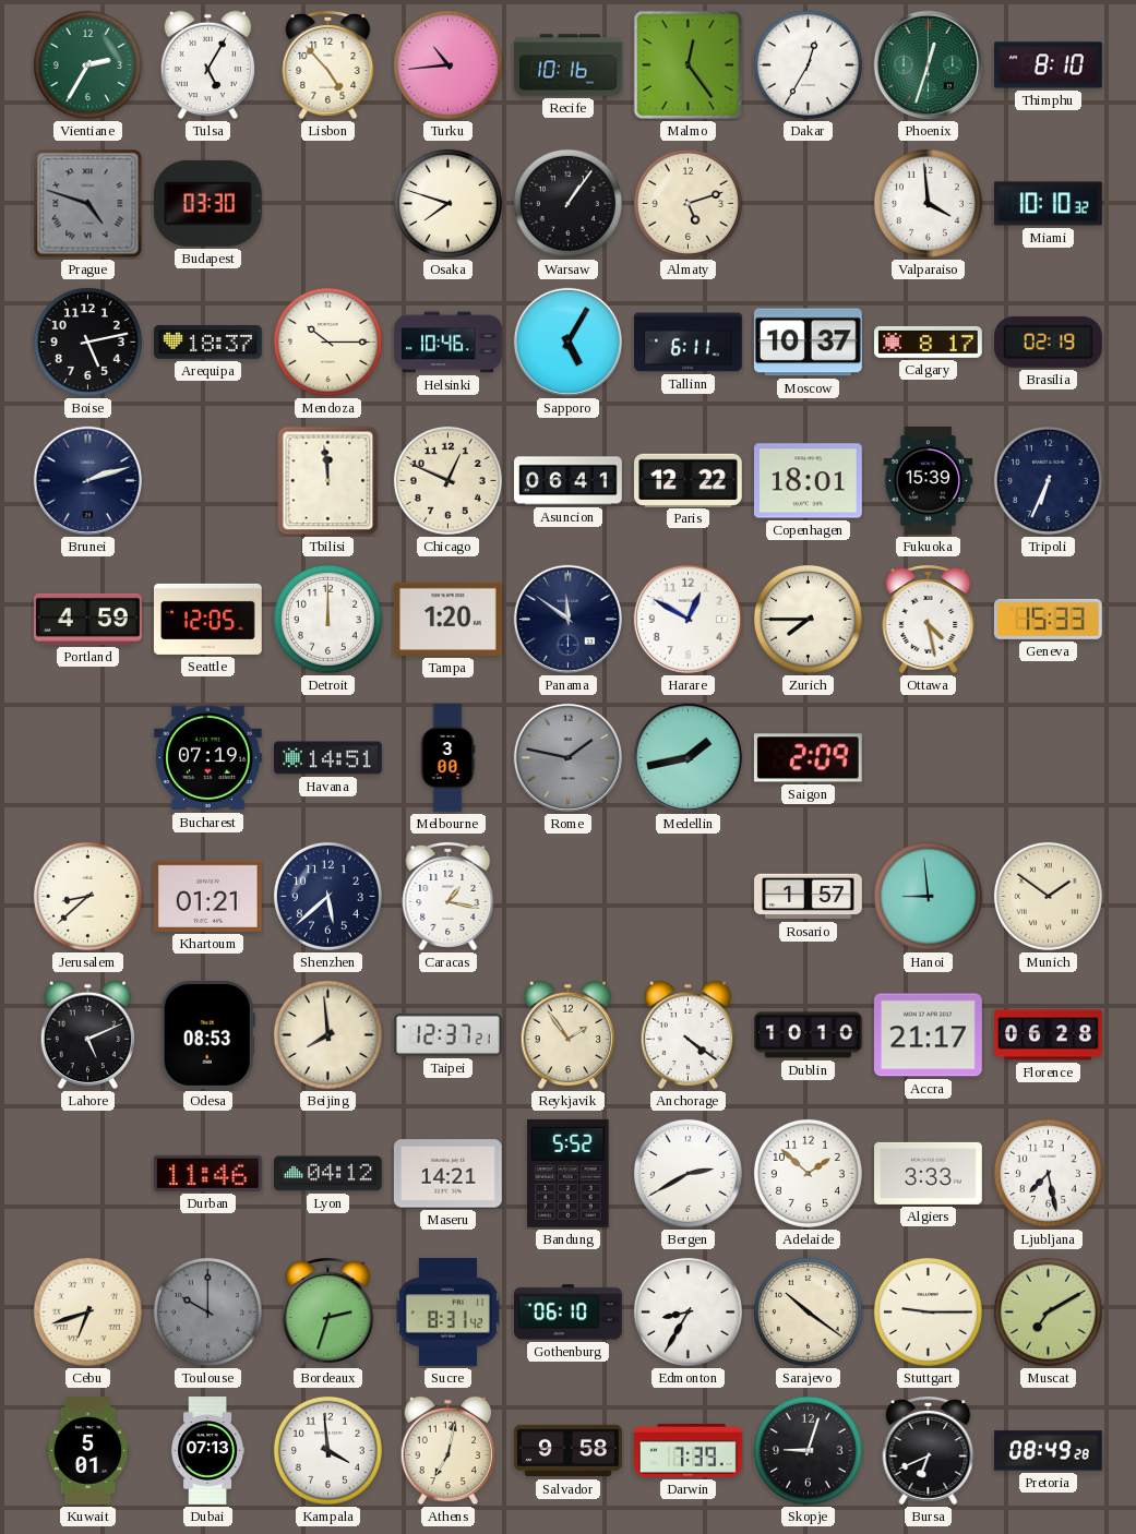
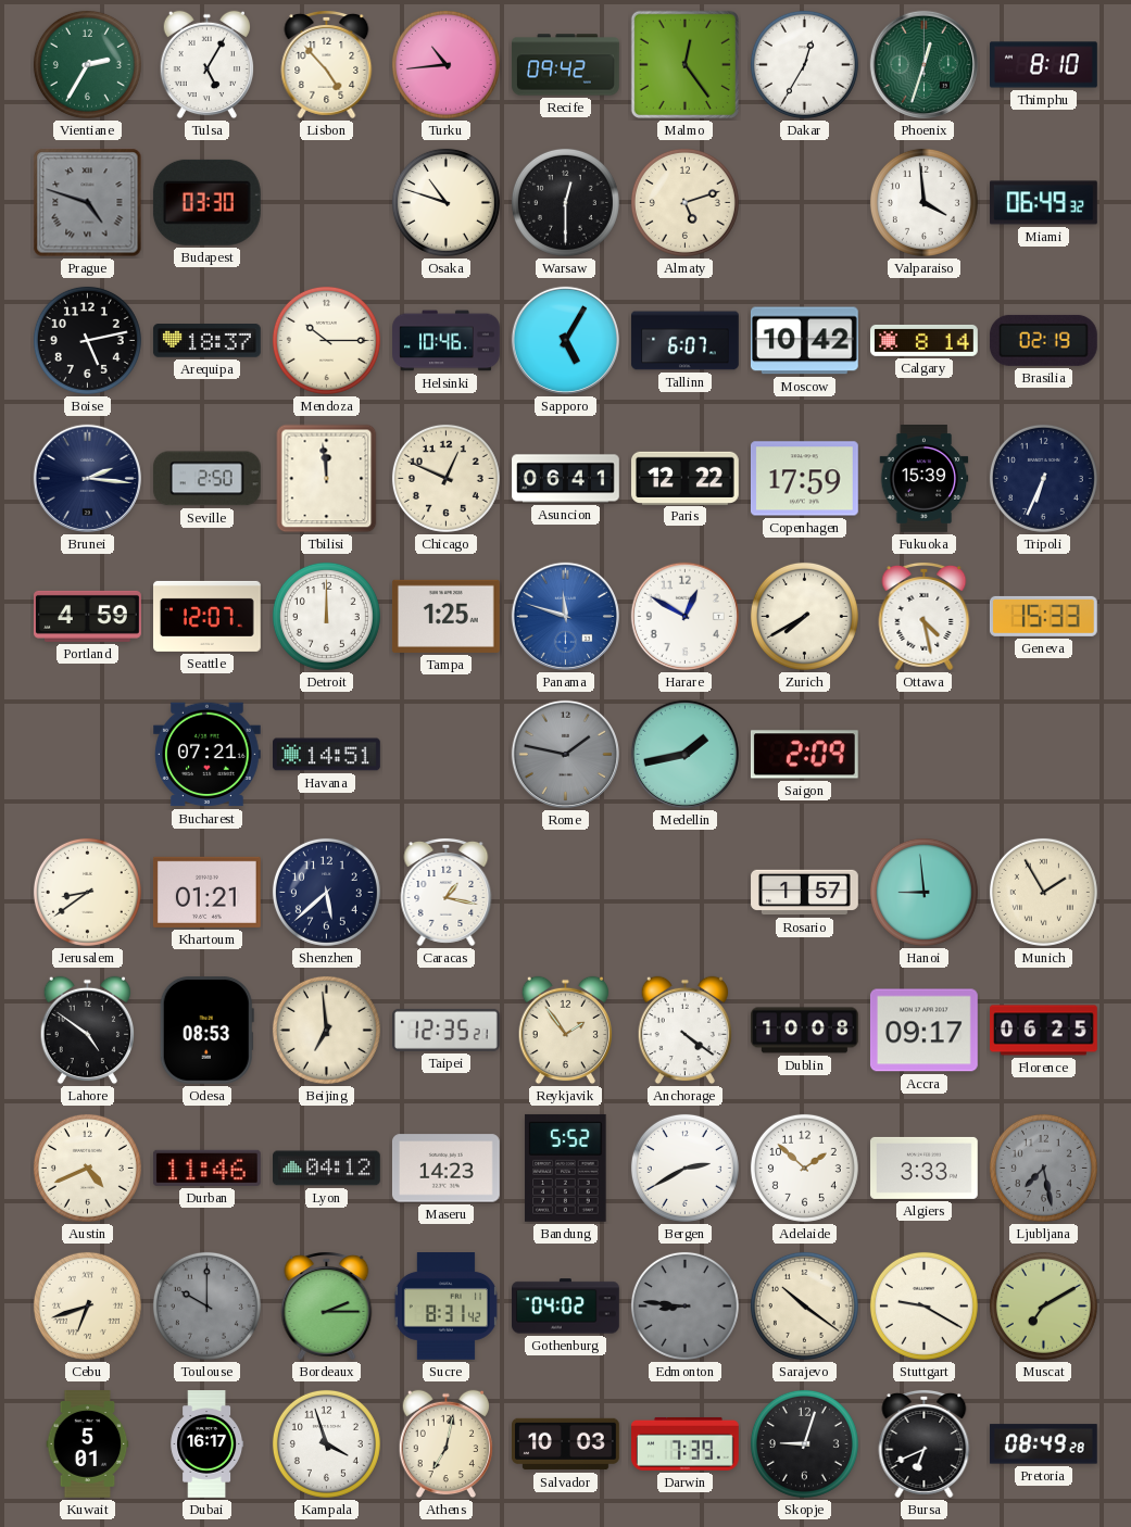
Recife: 10:16 -> 09:42
Osaka: 7:48 -> 10:48
Warsaw: 1:06 -> 12:30
Miami: 10:10 -> 06:49
Tallinn: 6:11 -> 6:07
Moscow: 10:37 -> 10:42
Calgary: 8:17 -> 8:14
Brunei: 2:12 -> 2:16
Seville: none -> 2:50
Copenhagen: 18:01 -> 17:59
Seattle: 12:05 -> 12:07
Tampa: 1:20 -> 1:25
Panama: 11:51 -> 11:48
Panama dial: navy -> blue
Zurich: 7:45 -> 7:40
Bucharest: 07:19 -> 07:21
Melbourne: 3:00 -> none
Jerusalem: 8:38 -> 8:39
Munich: 1:51 -> 1:55
Lahore: 5:11 -> 4:51
Beijing: 7:59 -> 6:59
Taipei: 12:37 -> 12:35
Dublin: 10:10 -> 10:08
Accra: 21:17 -> 09:17
Florence: 06:28 -> 06:25
Austin: none -> 4:41
Maseru: 14:21 -> 14:23
Ljubljana dial: white -> grey
Bordeaux: 2:33 -> 2:15
Gothenburg: 06:10 -> 04:02
Edmonton: 8:35 -> 8:46
Edmonton dial: white -> grey
Stuttgart: 9:15 -> 9:20
Dubai: 07:13 -> 16:17
Kampala: 3:59 -> 3:57
Salvador: 9:58 -> 10:03
